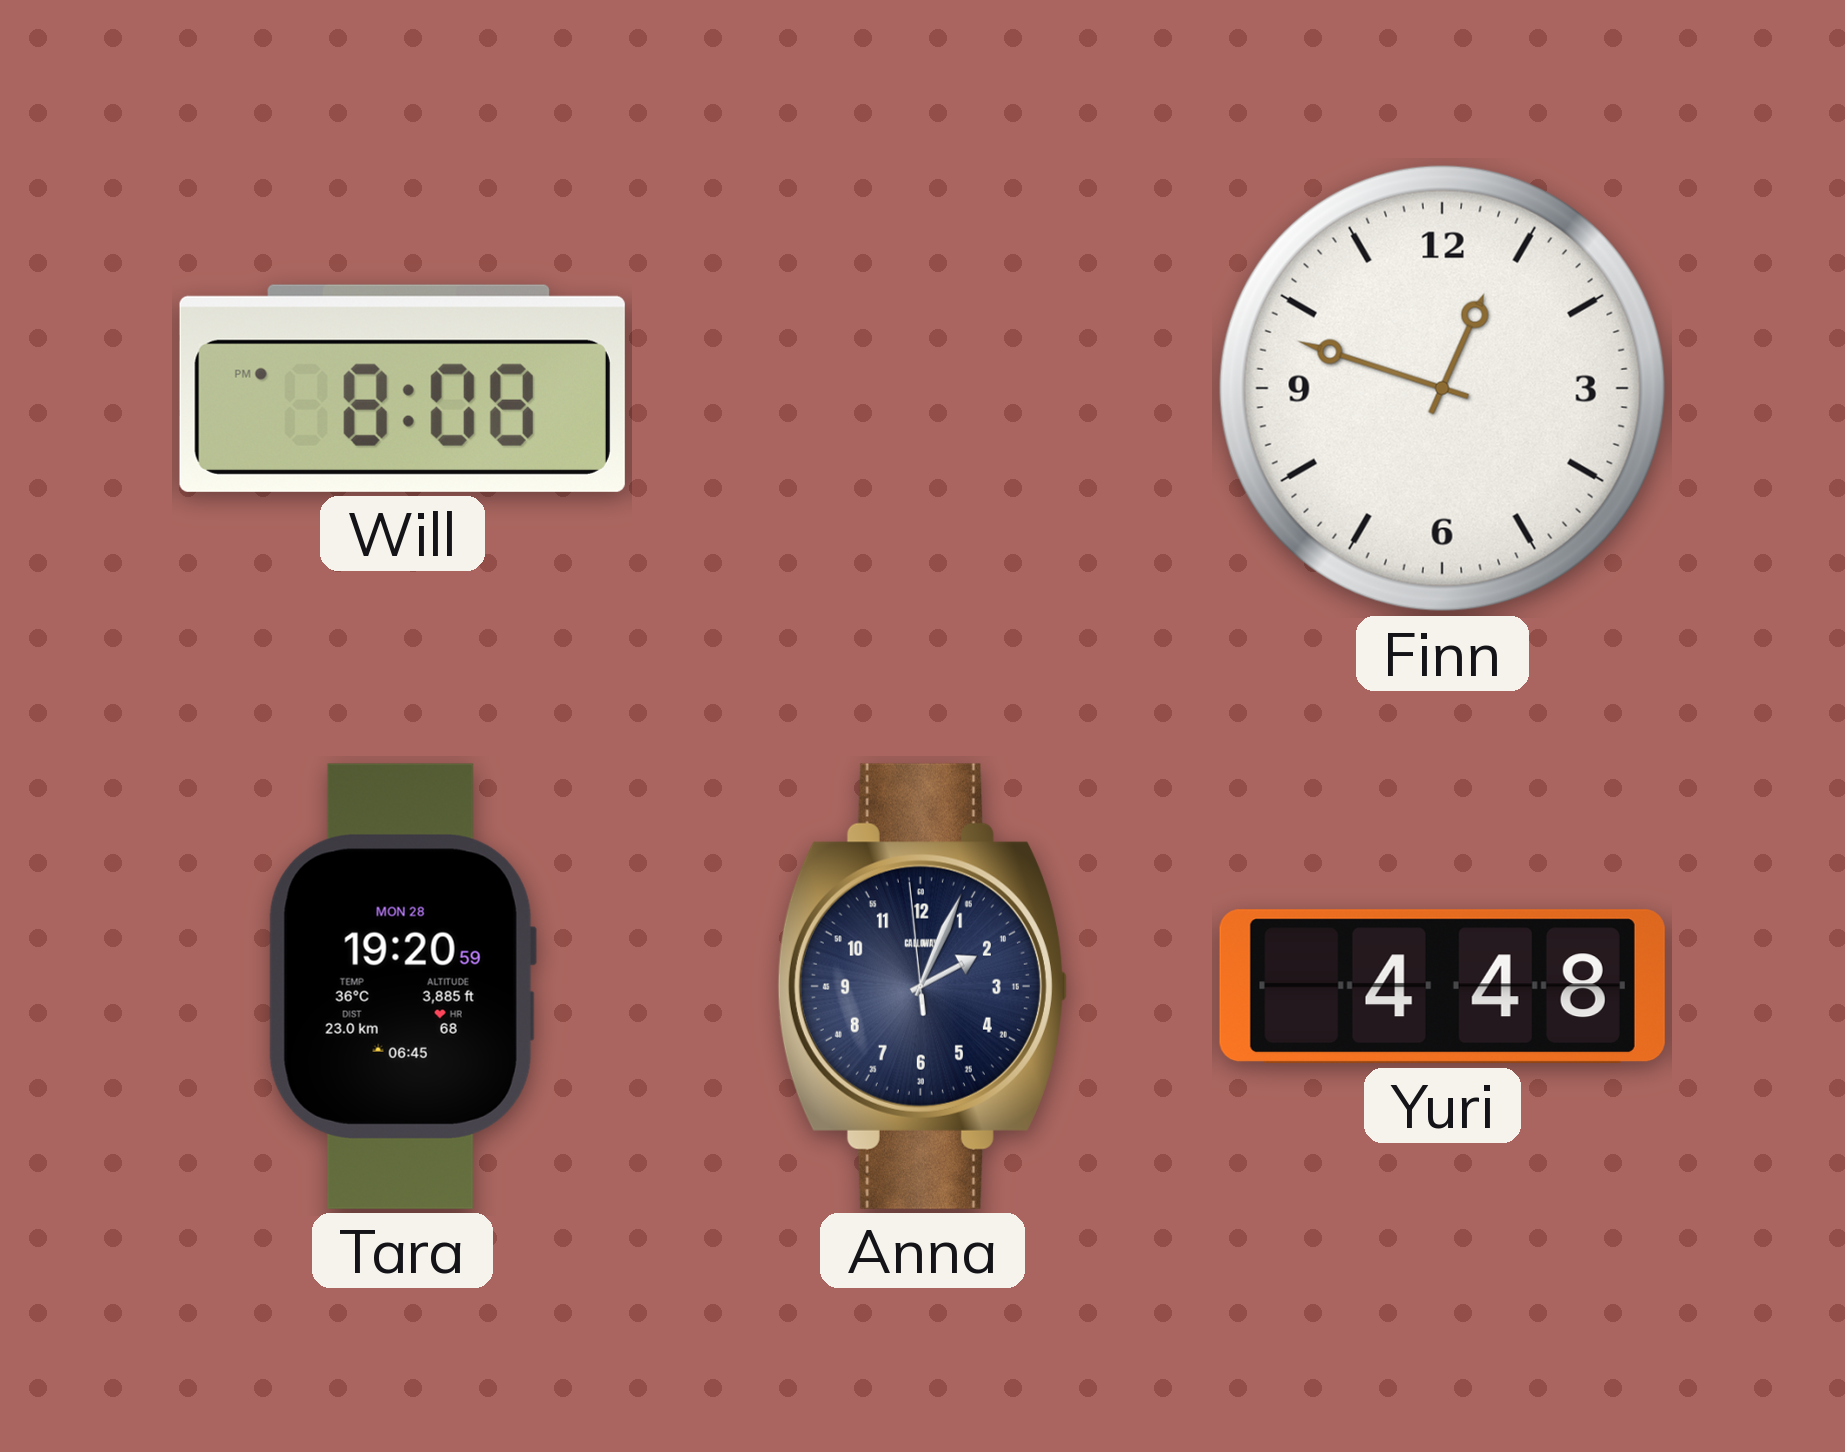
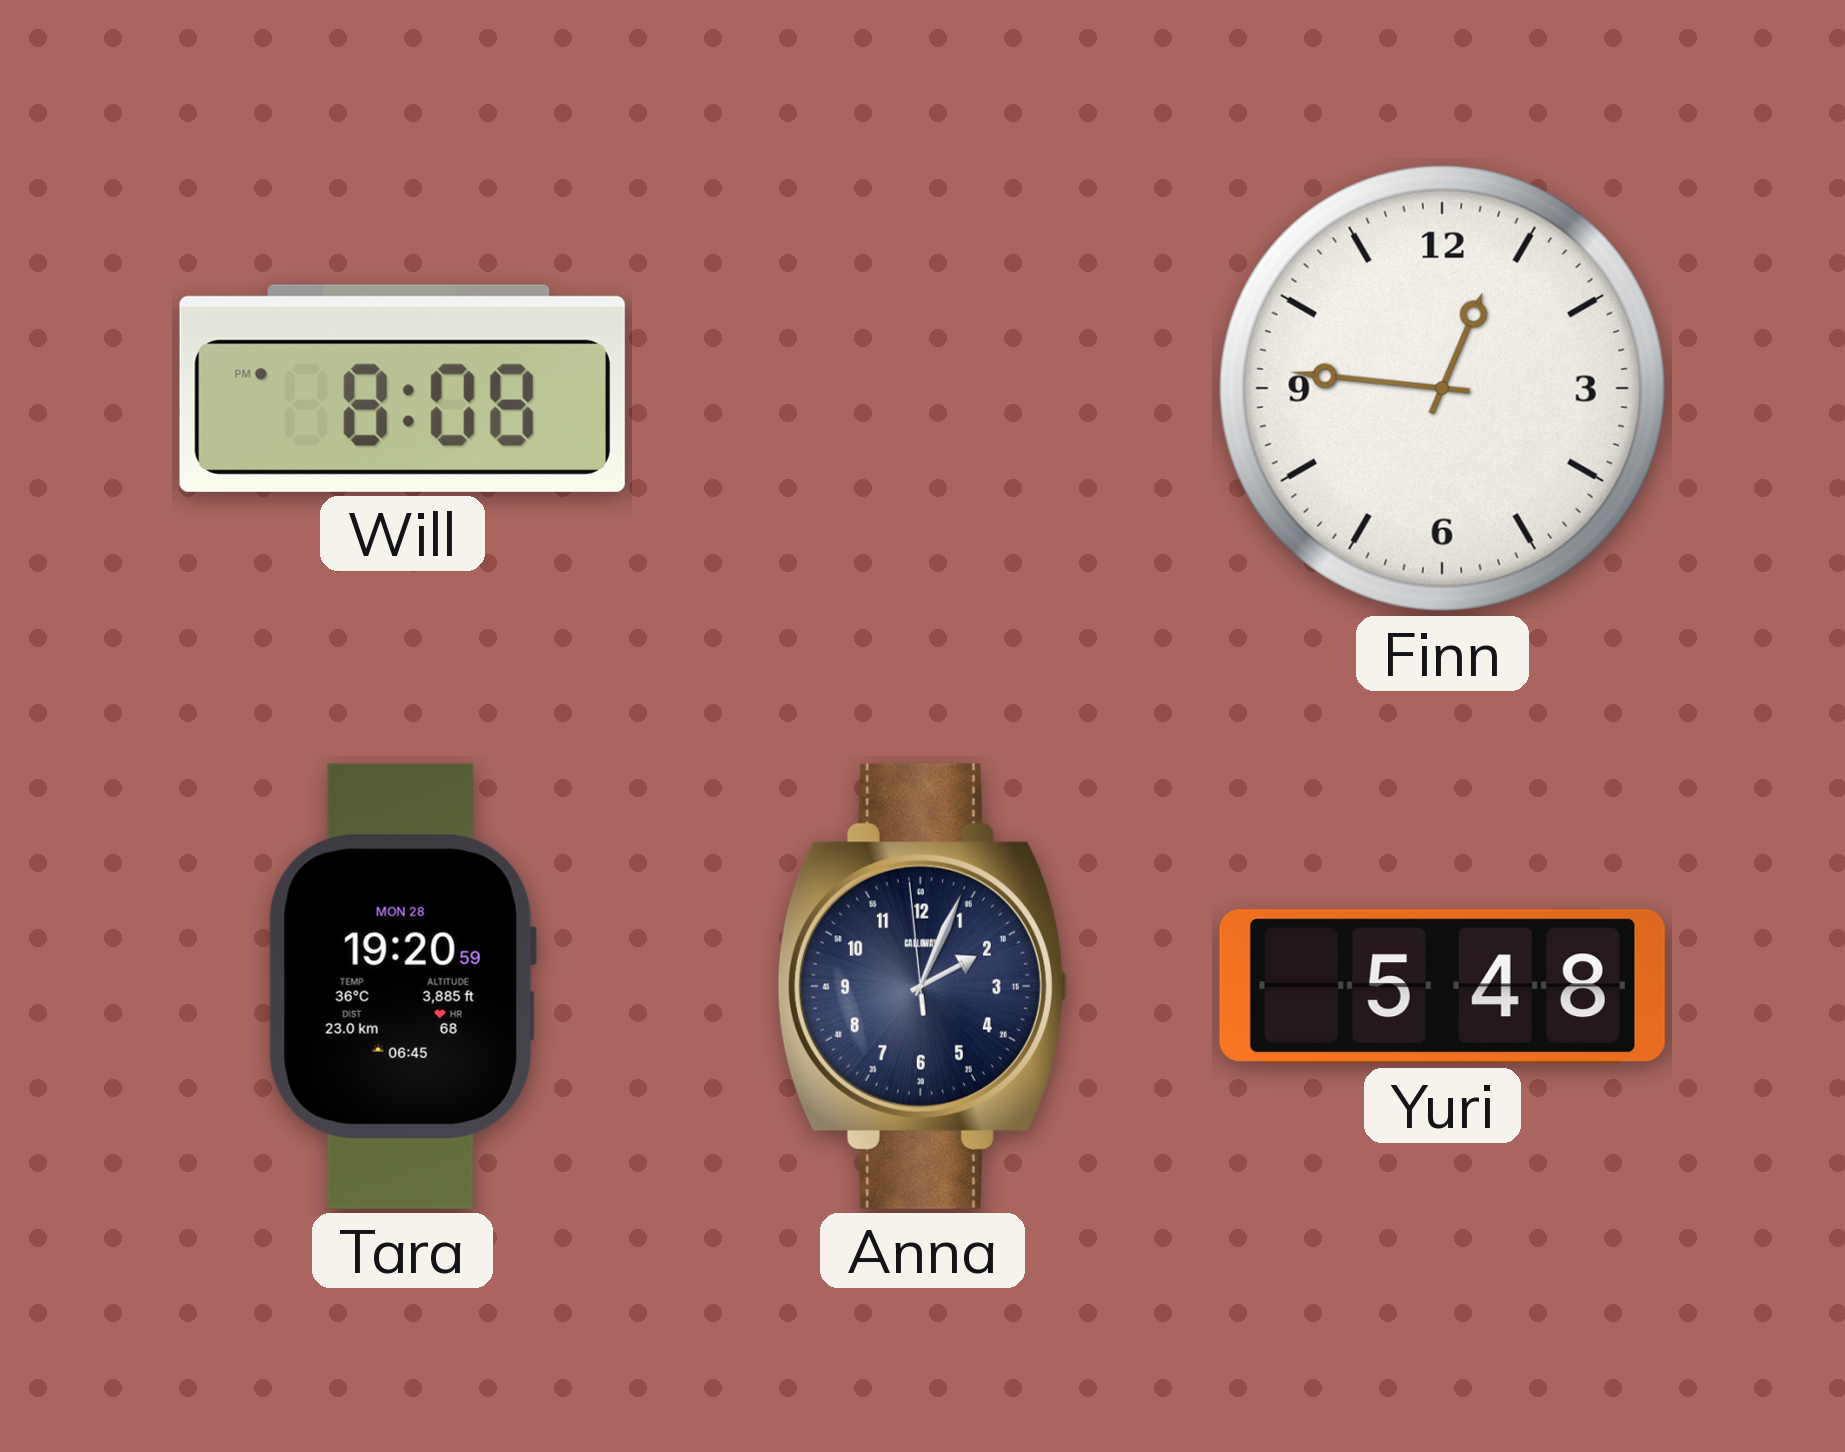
Finn: 12:48 -> 12:46
Yuri: 4:48 -> 5:48
